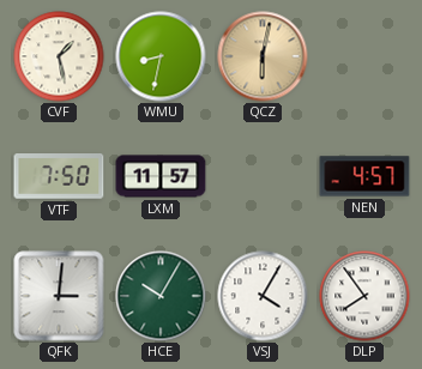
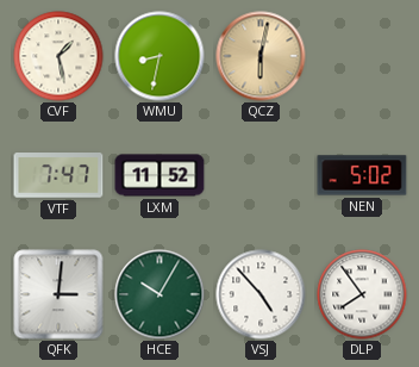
VTF: 7:50 -> 7:47
LXM: 11:57 -> 11:52
NEN: 4:57 -> 5:02
VSJ: 4:05 -> 4:53
